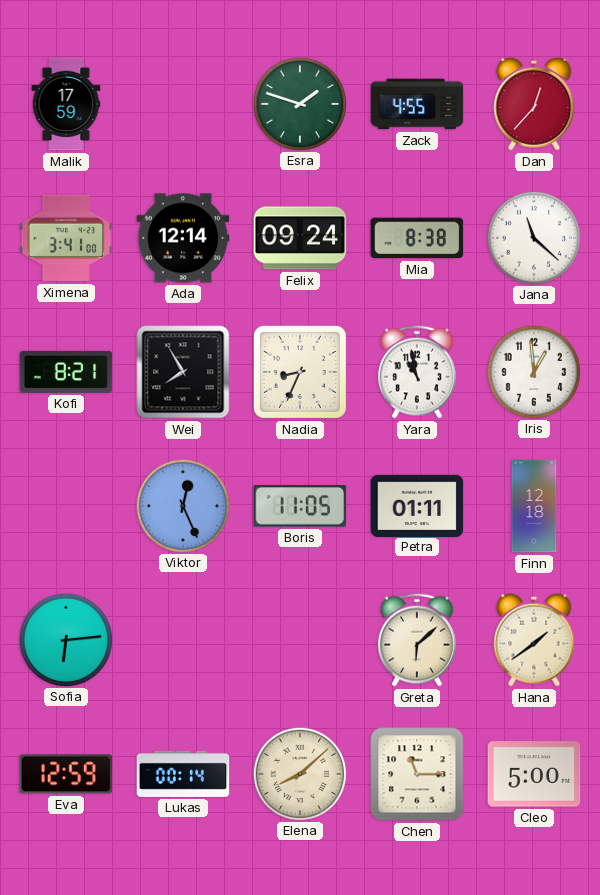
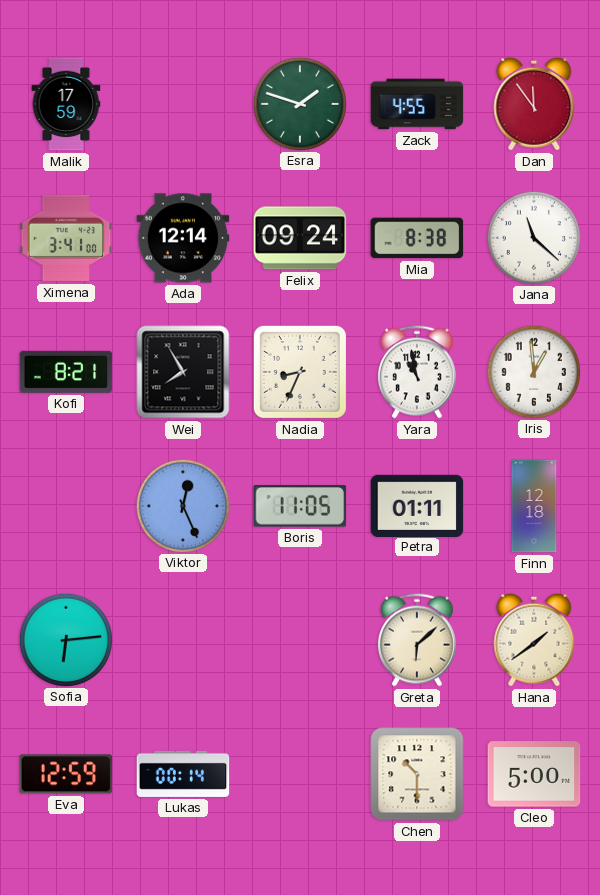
Dan: 12:37 -> 11:54
Elena: 8:08 -> none
Chen: 11:15 -> 10:30
